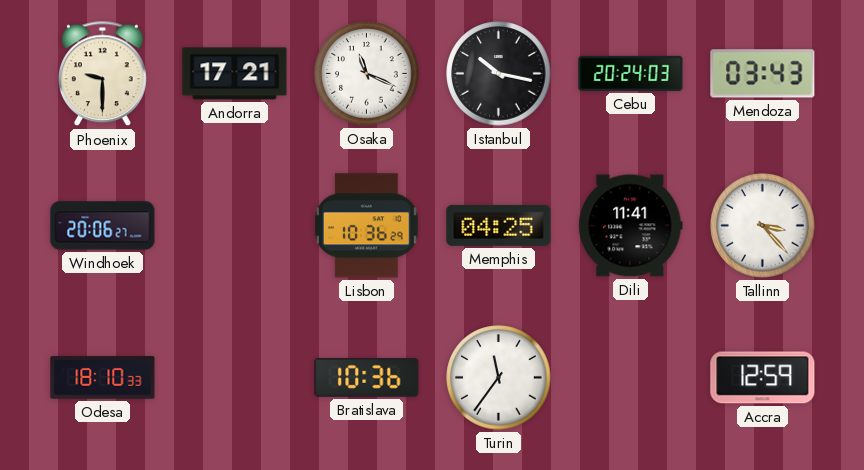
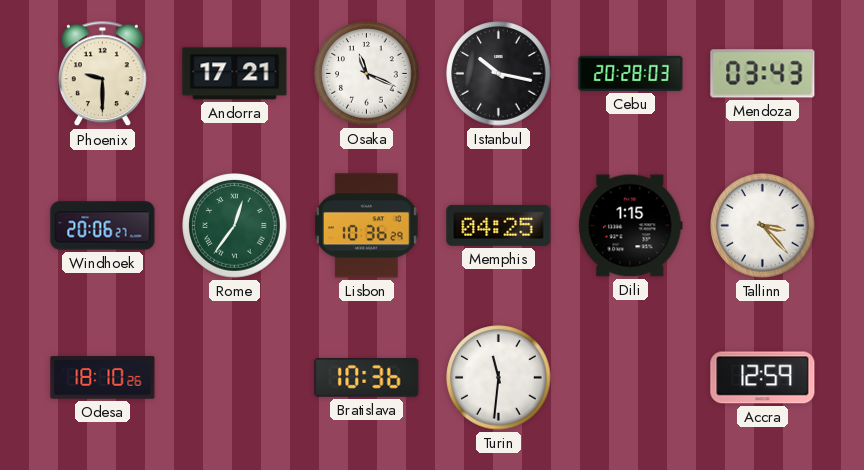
Cebu: 20:24 -> 20:28
Rome: none -> 12:36
Dili: 11:41 -> 1:15
Odesa: 18:10:33 -> 18:10:26
Turin: 11:36 -> 11:31
